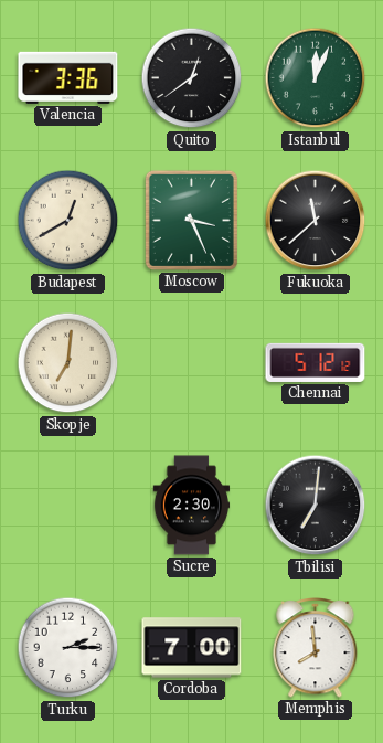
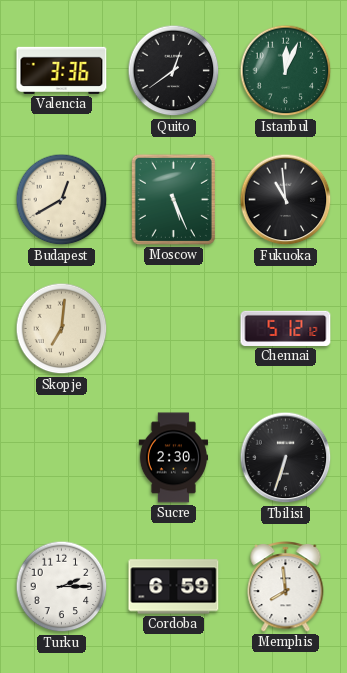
Moscow: 3:26 -> 5:26
Fukuoka: 11:38 -> 10:59
Tbilisi: 7:01 -> 6:33
Cordoba: 7:00 -> 6:59
